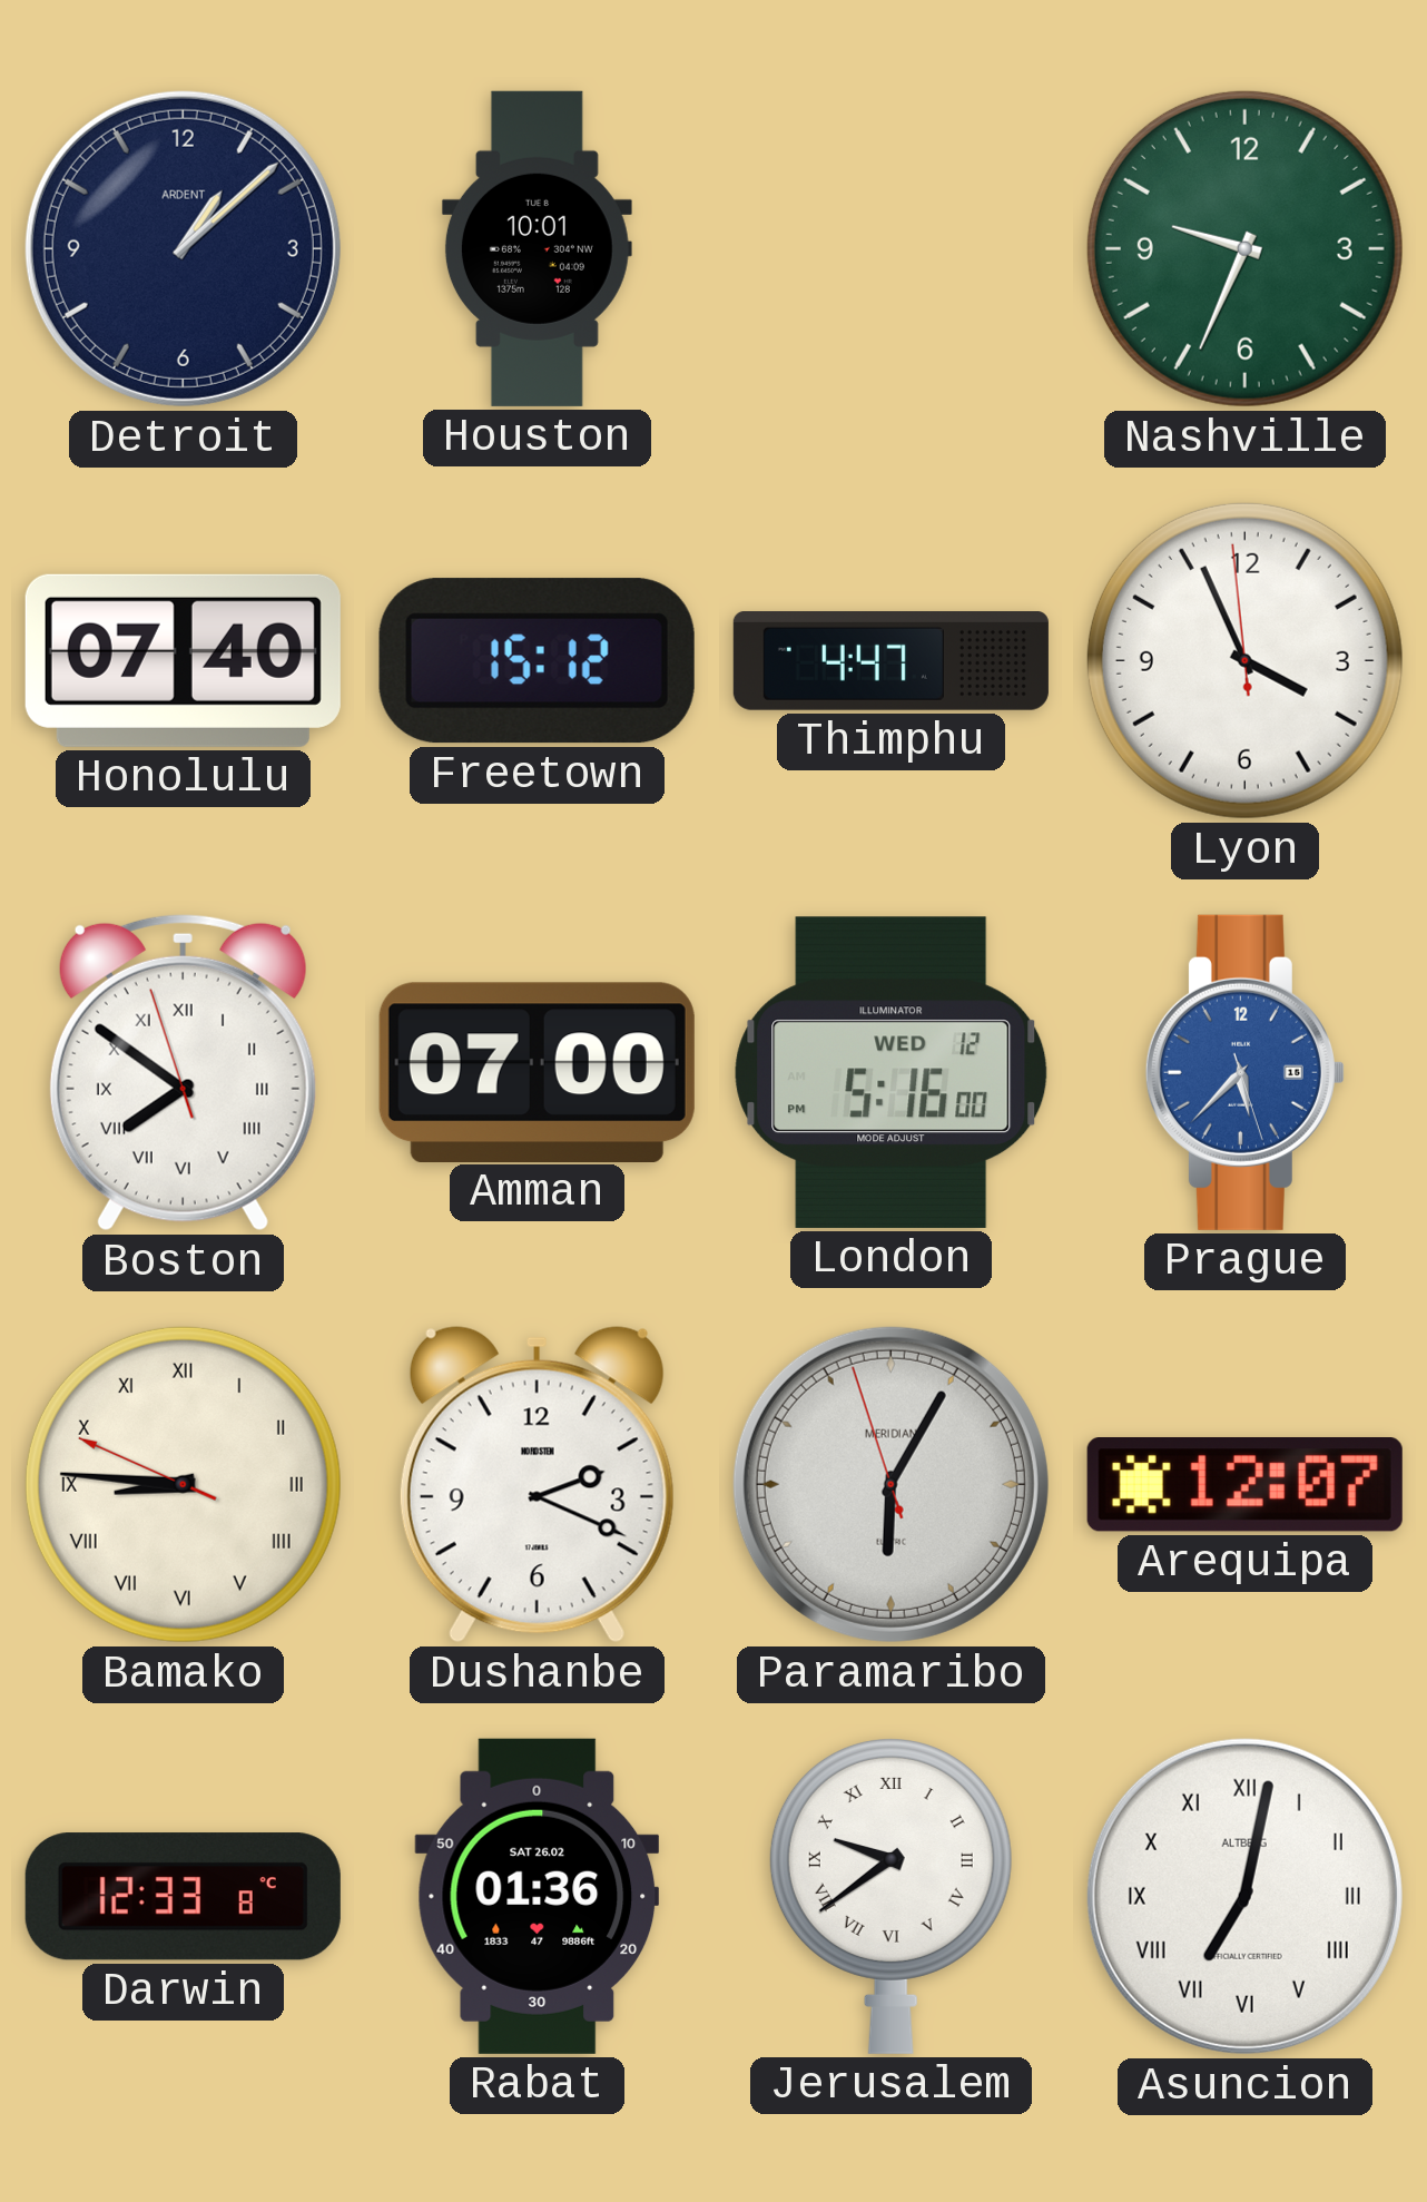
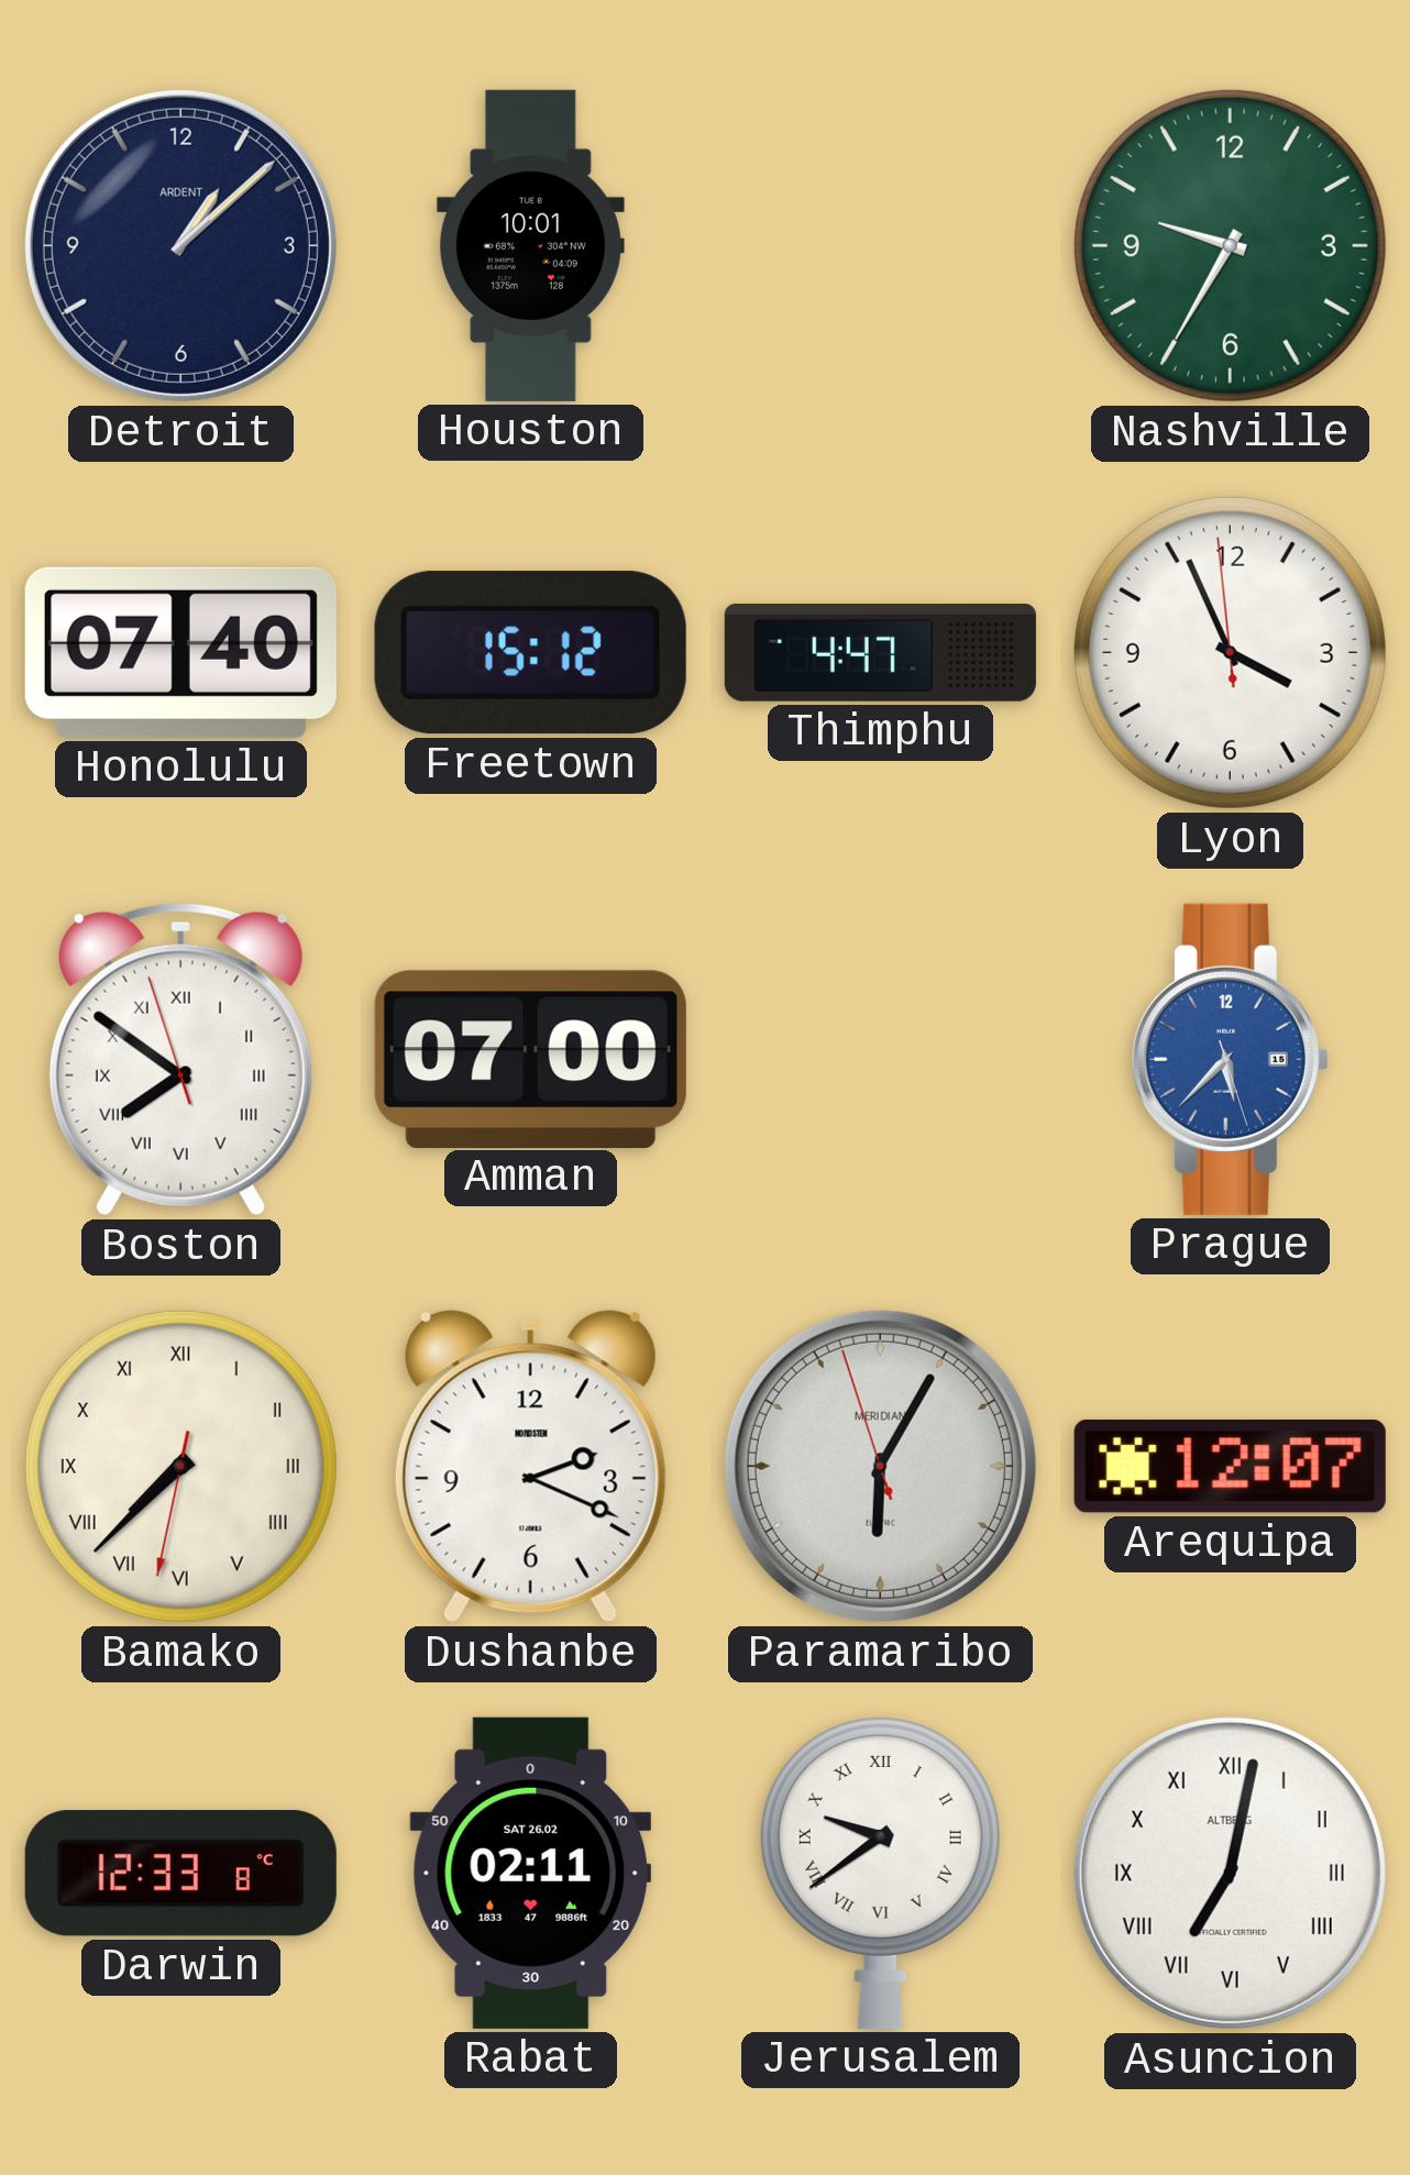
Nashville: 9:34 -> 9:35
London: 5:16 -> none
Bamako: 8:45 -> 7:37
Rabat: 01:36 -> 02:11
